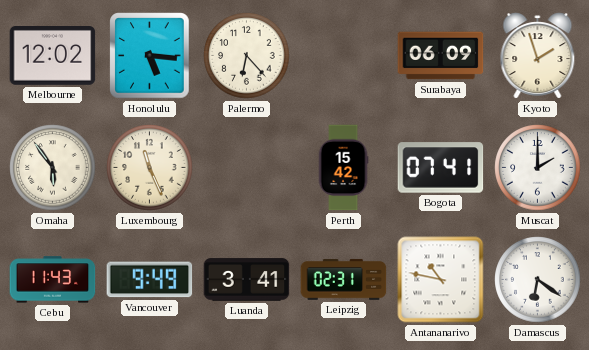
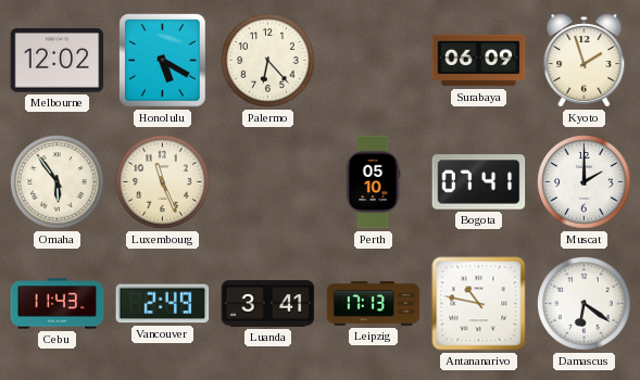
Honolulu: 5:16 -> 5:20
Perth: 15:42 -> 05:10
Vancouver: 9:49 -> 2:49
Leipzig: 02:31 -> 17:13
